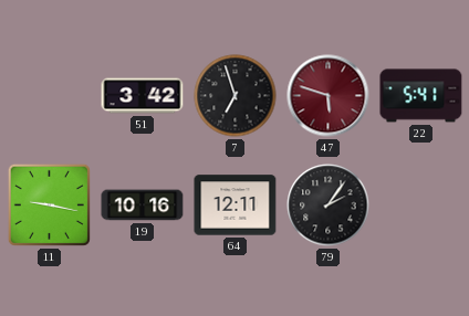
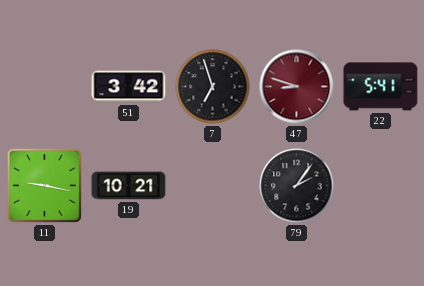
47: 5:48 -> 8:48
19: 10:16 -> 10:21
64: 12:11 -> none
